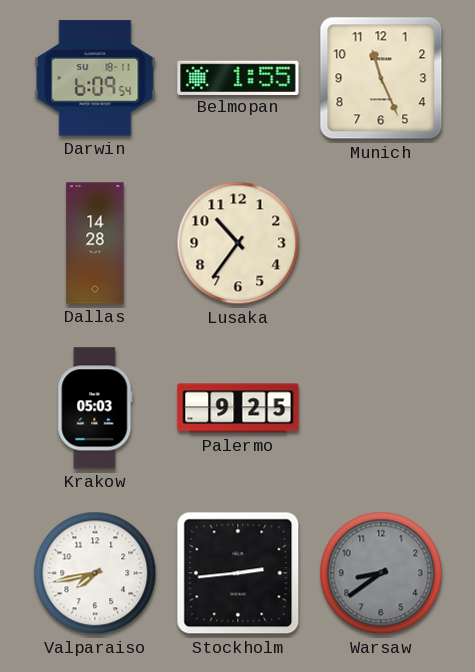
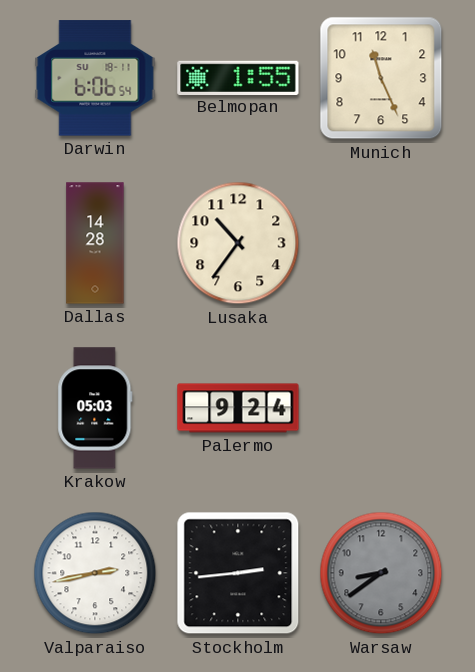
Darwin: 6:09 -> 6:06
Palermo: 9:25 -> 9:24
Valparaiso: 7:43 -> 2:43
